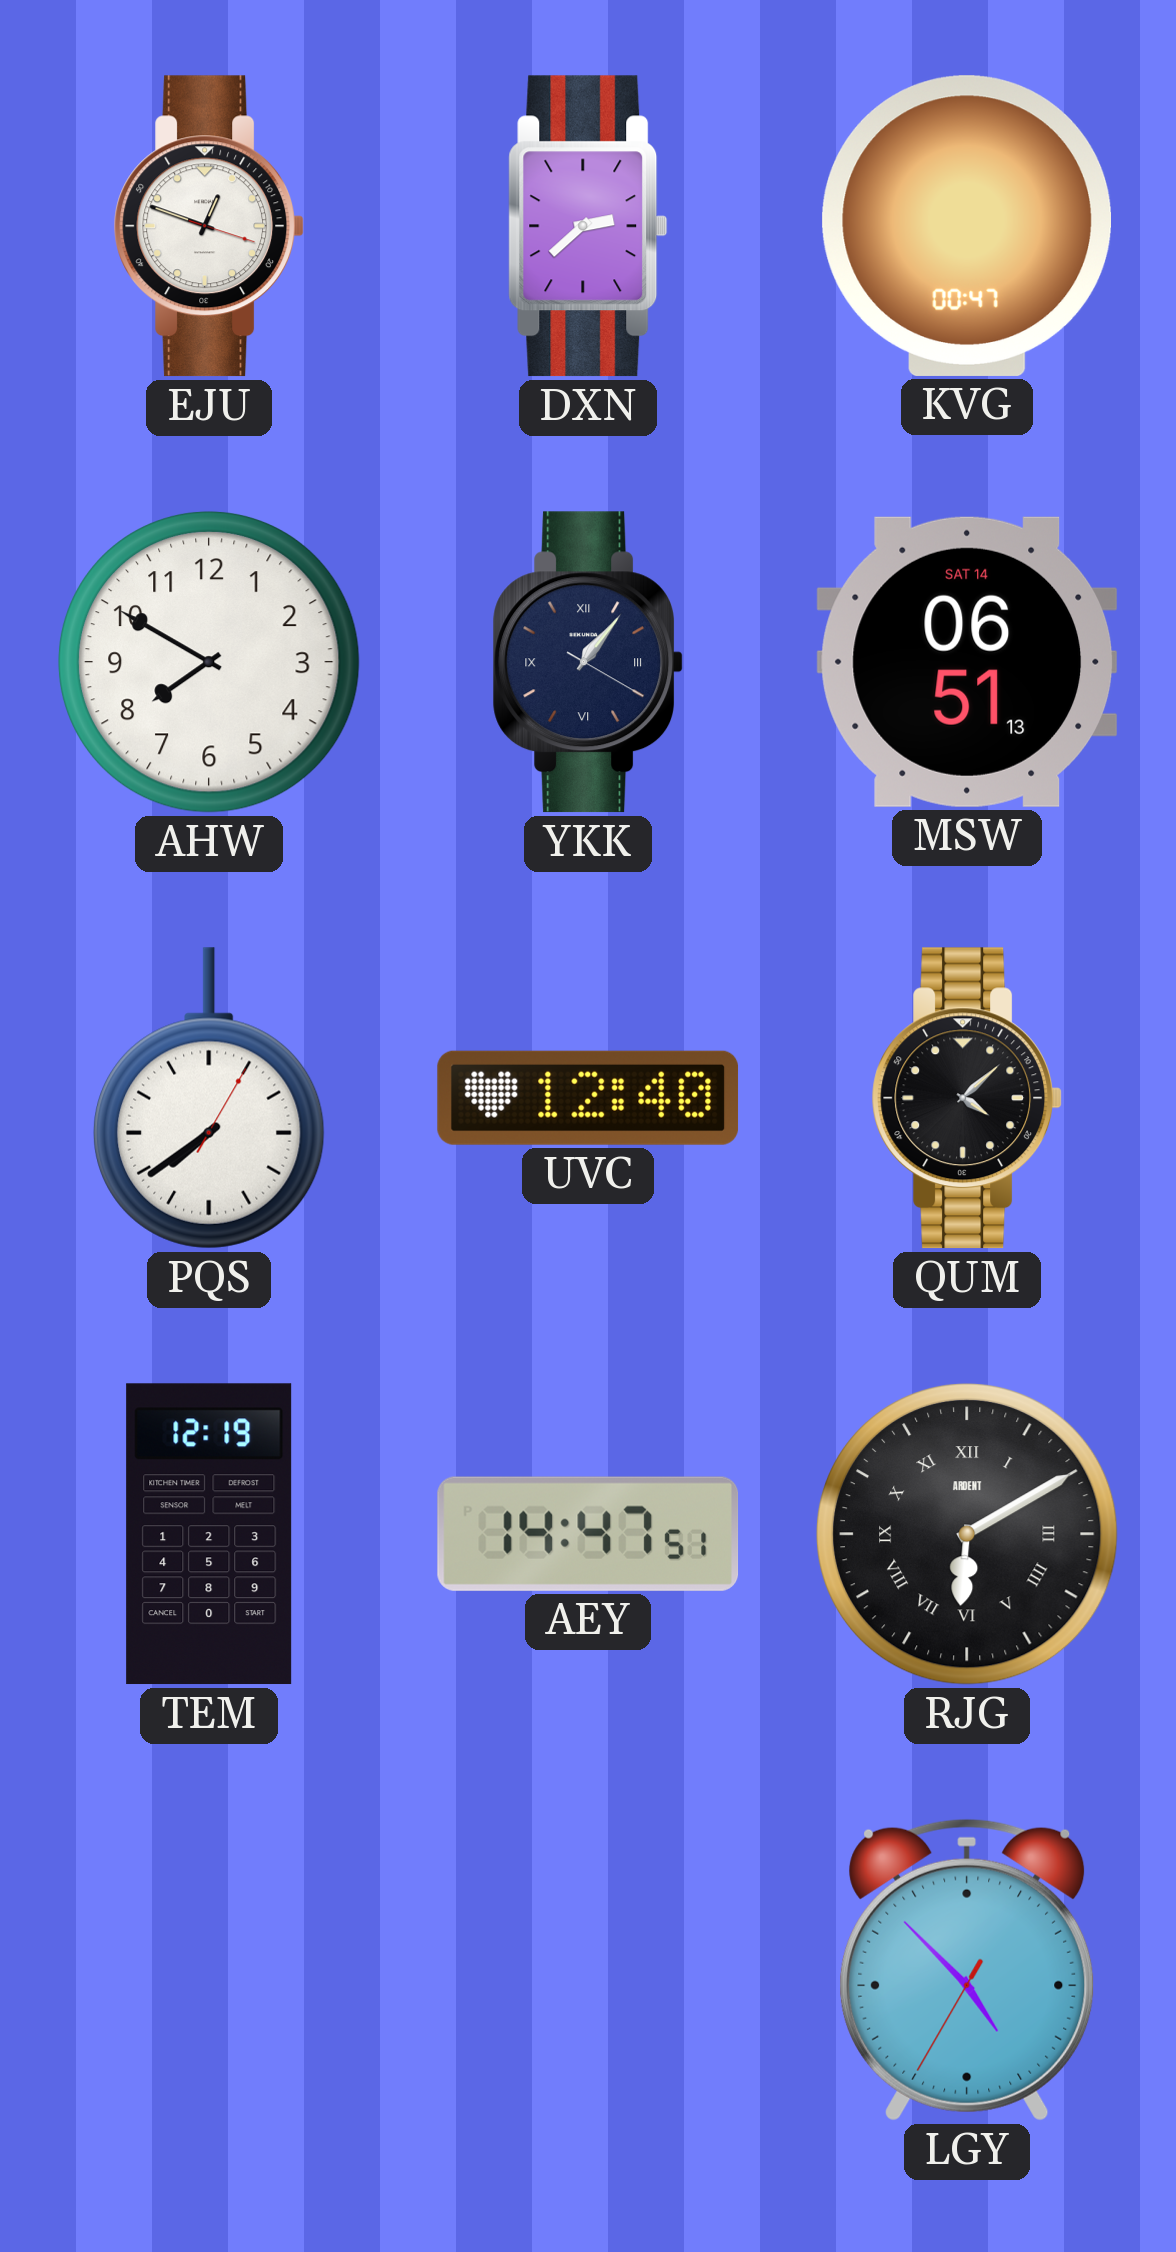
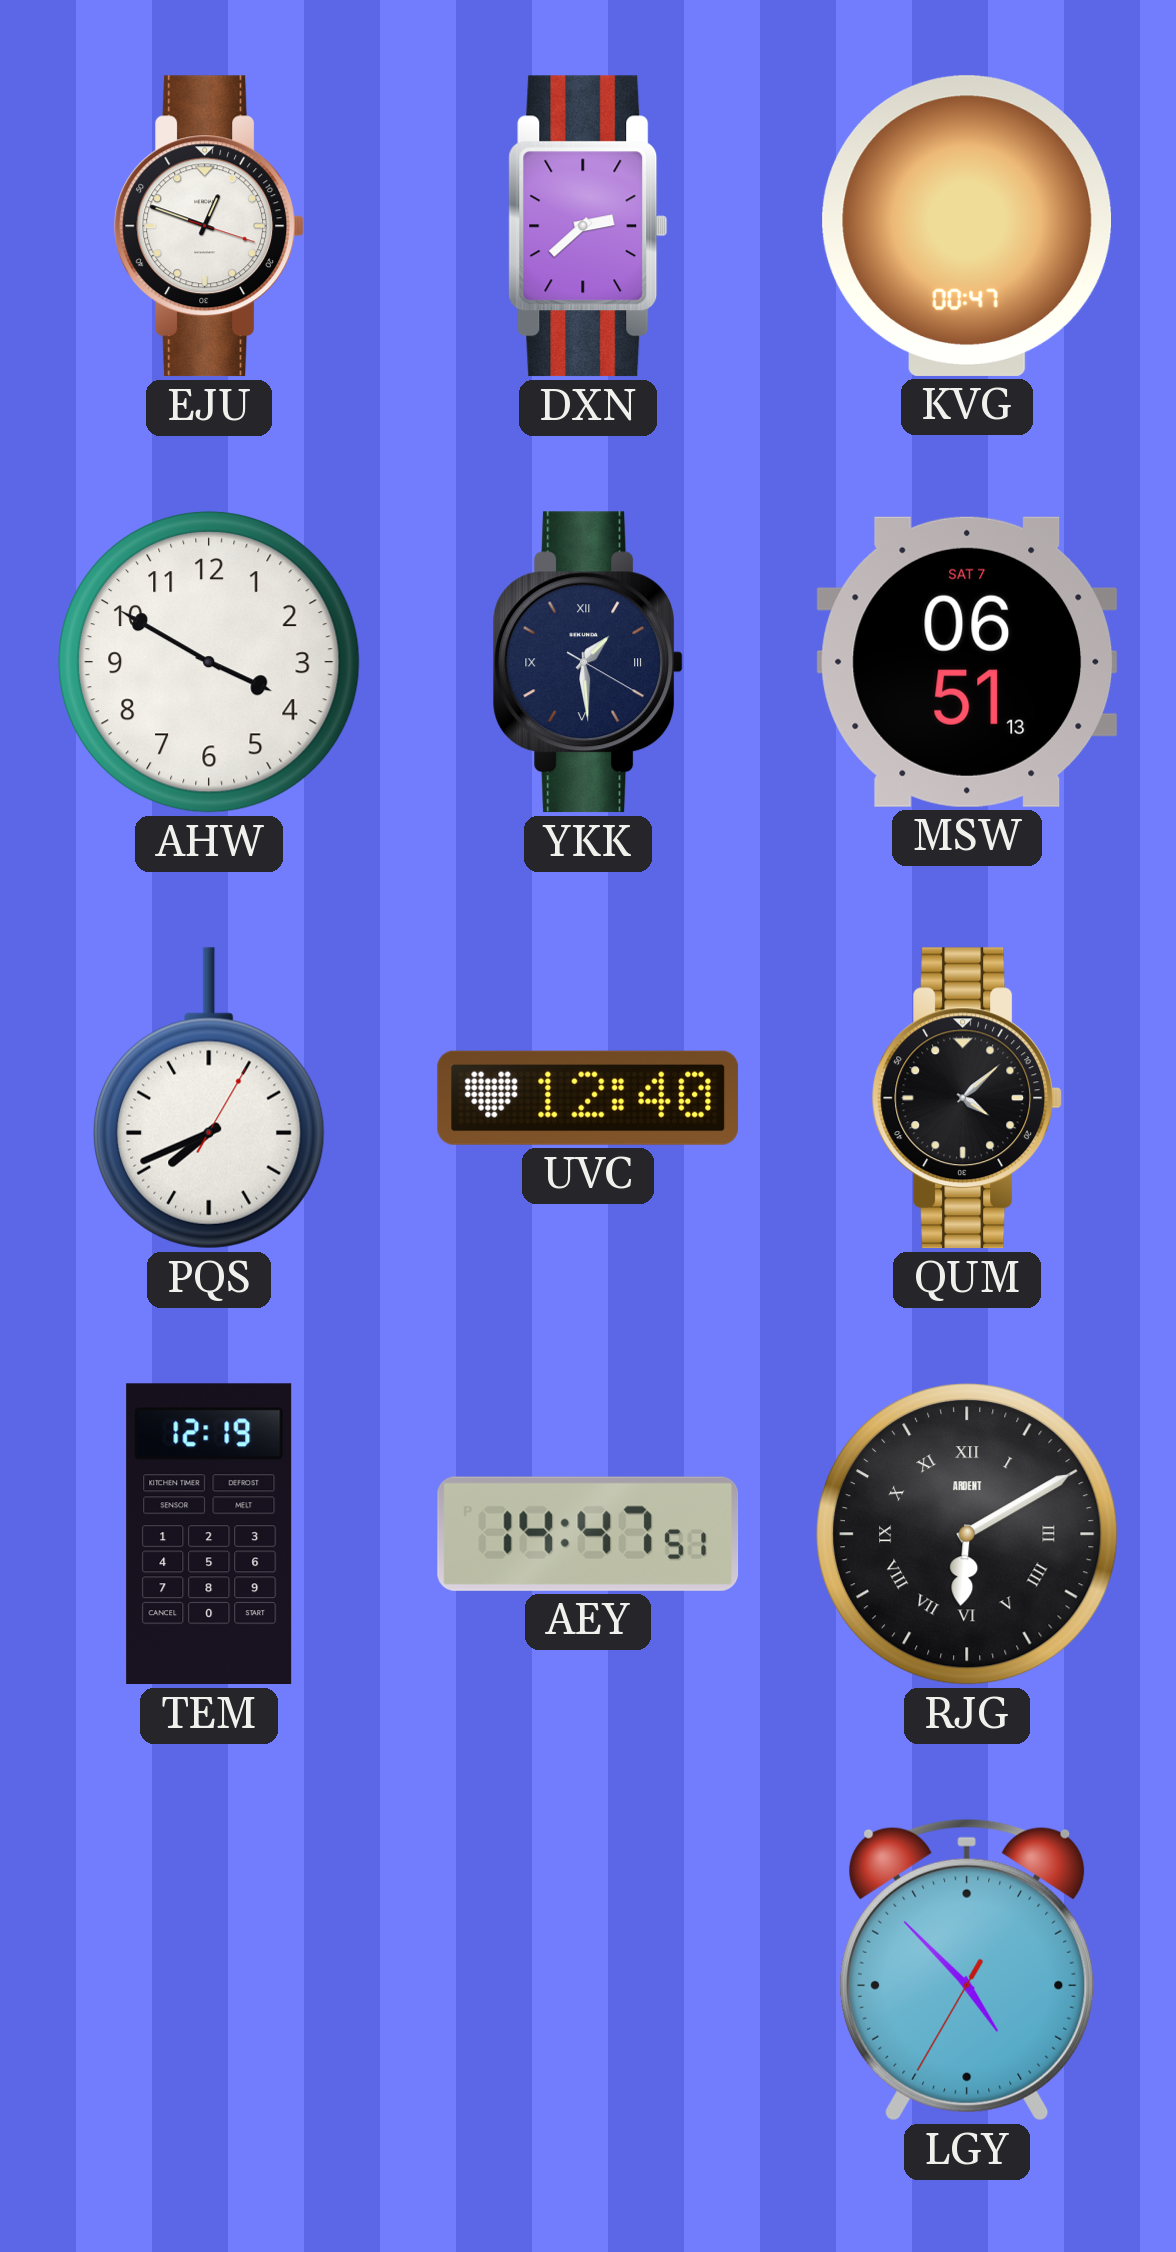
AHW: 7:50 -> 3:50
YKK: 1:06 -> 1:29
MSW date: SAT 14 -> SAT 7
PQS: 7:39 -> 7:41
